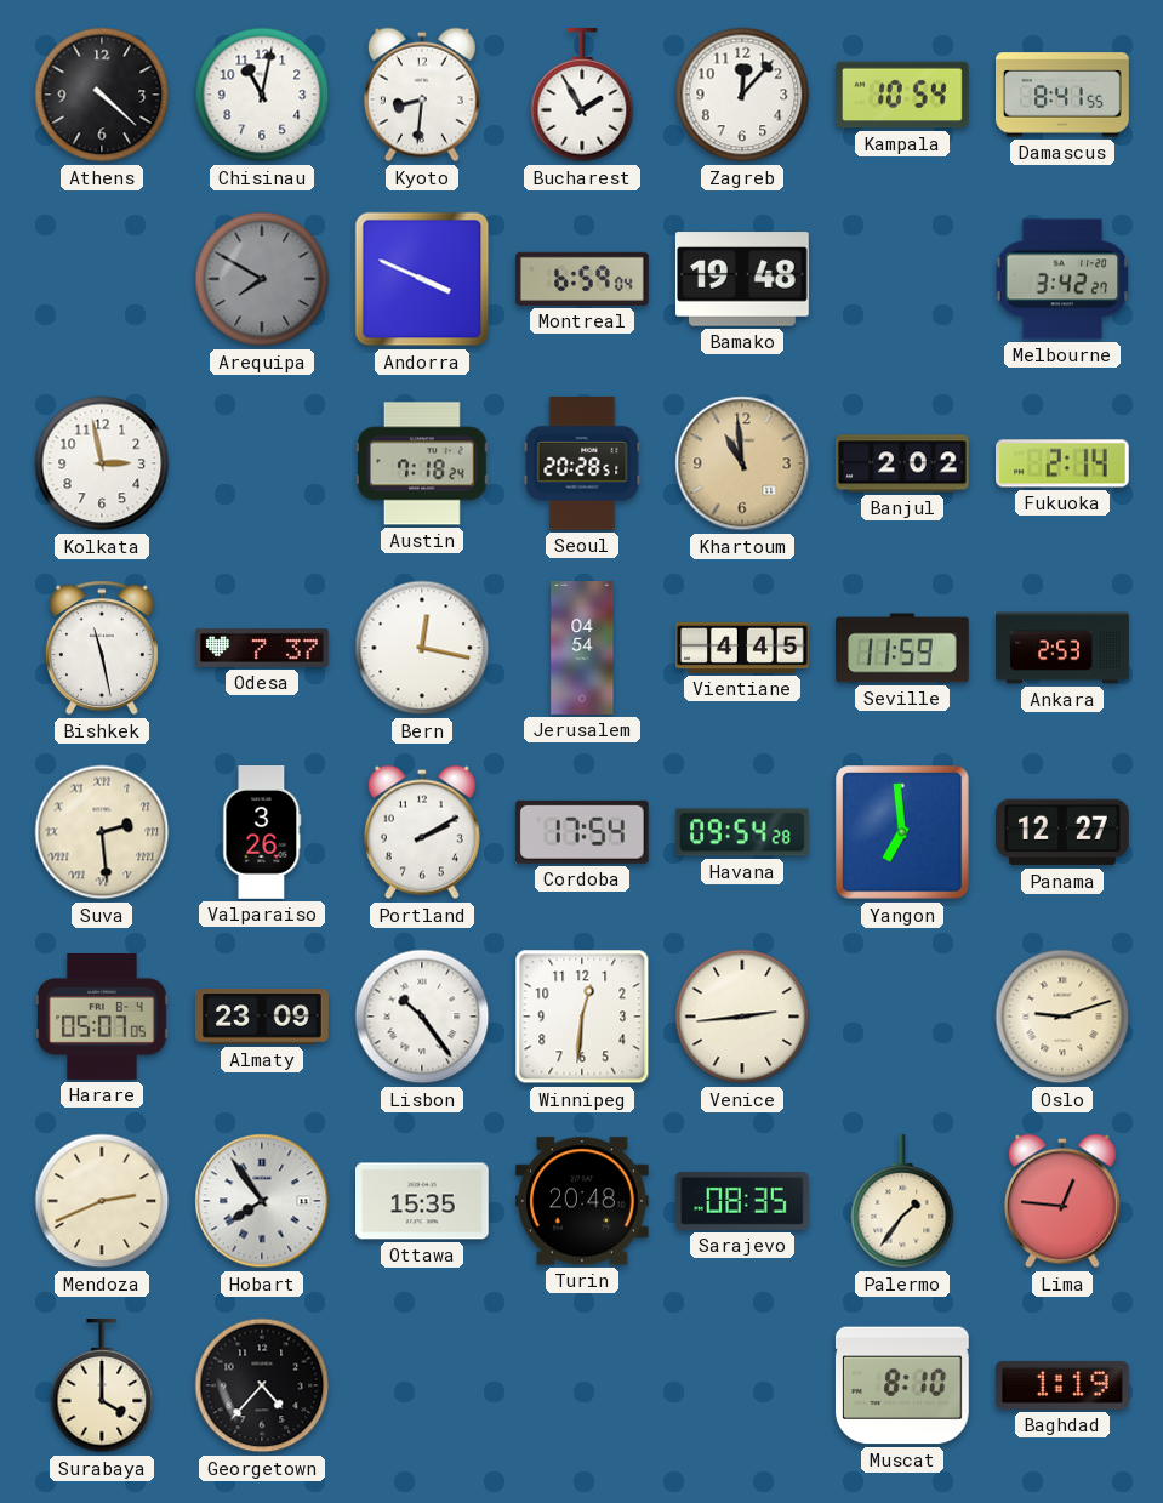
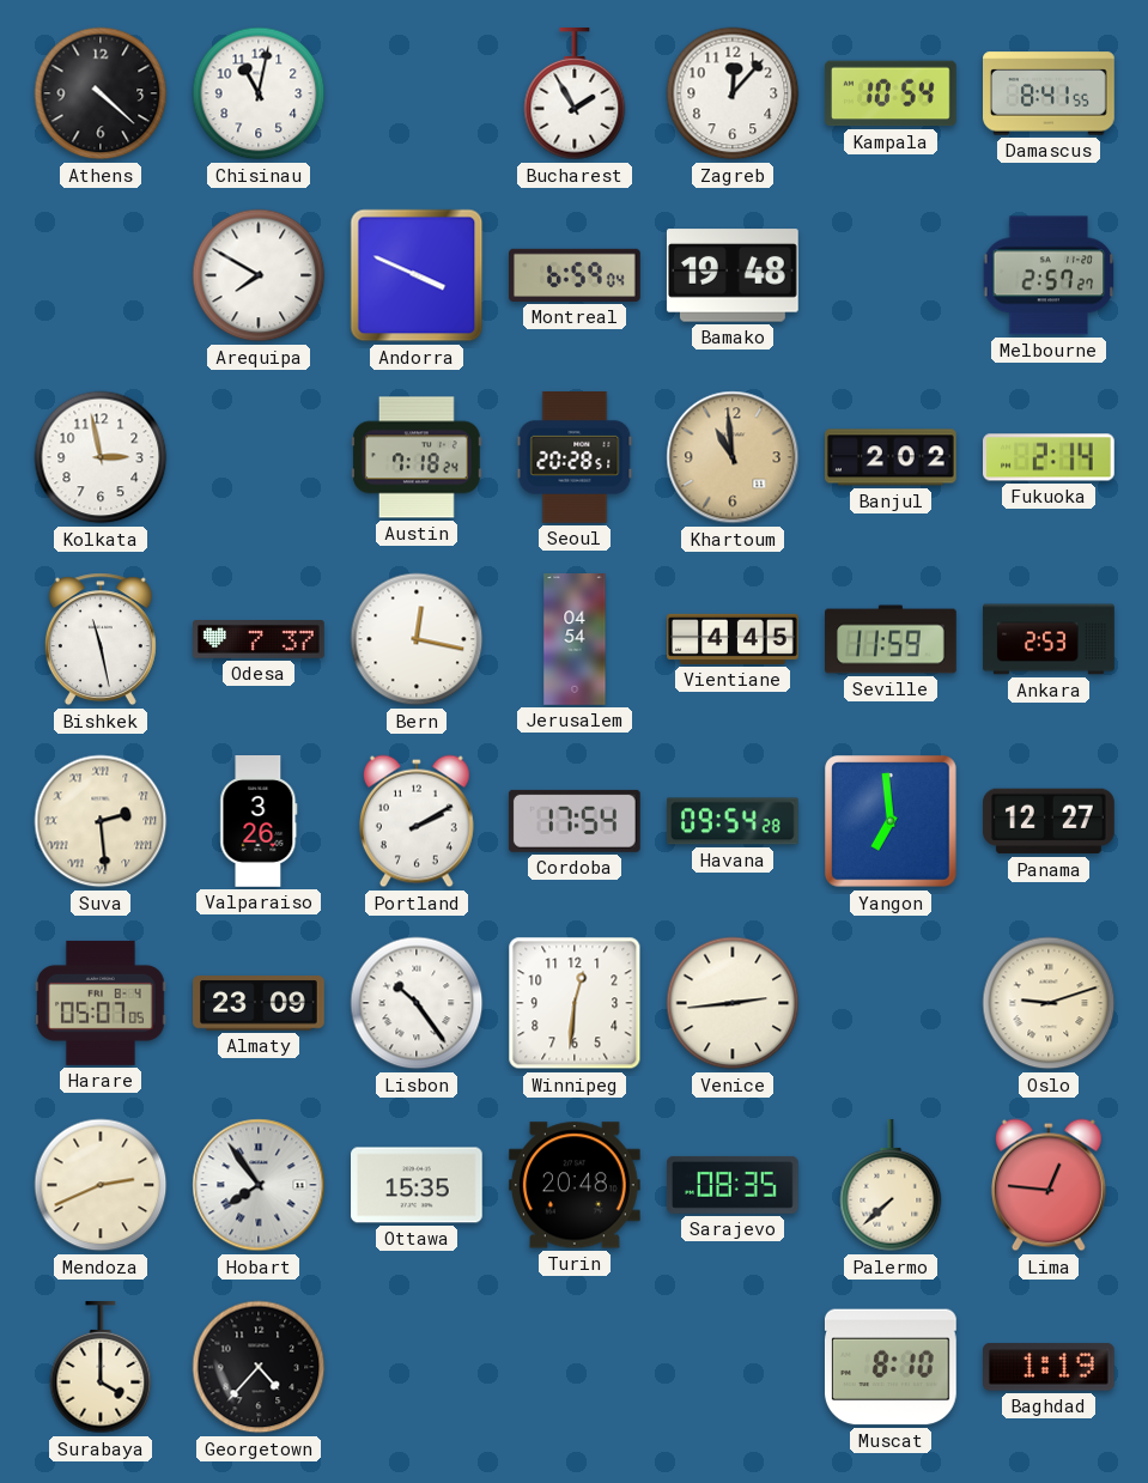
Kyoto: 8:31 -> none
Arequipa dial: grey -> white
Melbourne: 3:42 -> 2:57
Palermo: 1:36 -> 7:38
